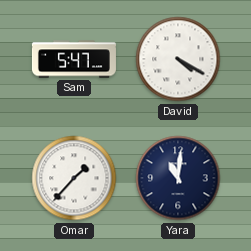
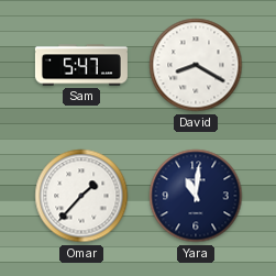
David: 4:20 -> 8:20
